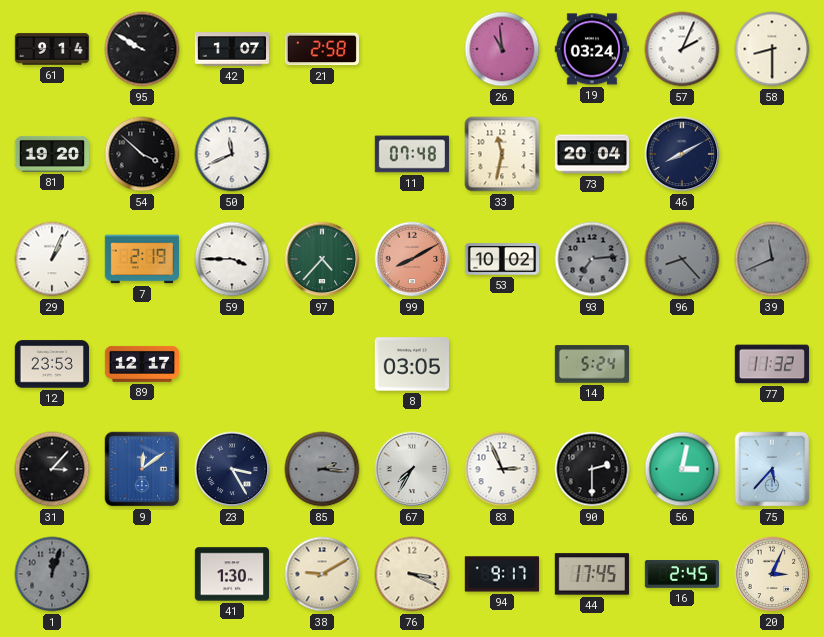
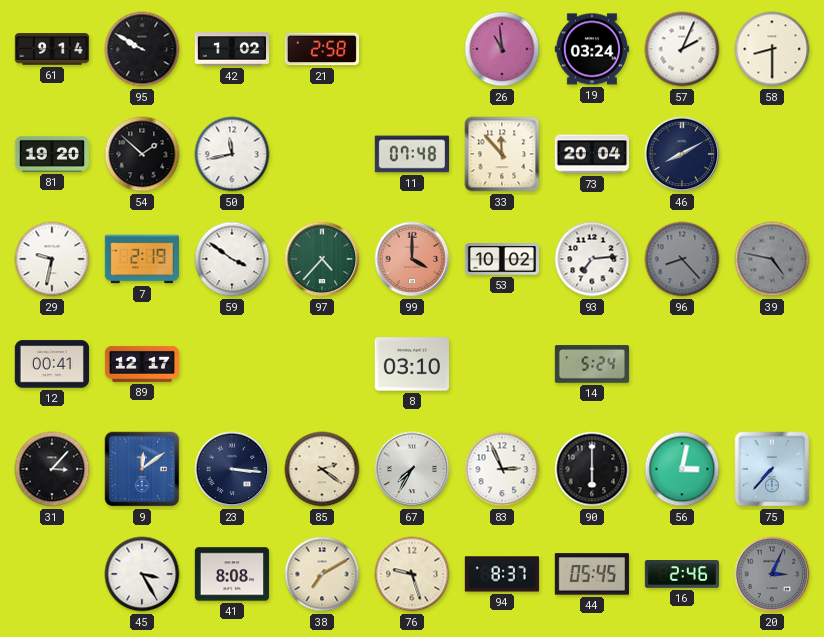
42: 1:07 -> 1:02
54: 3:52 -> 1:52
50: 11:41 -> 11:43
33: 11:32 -> 11:53
29: 1:04 -> 9:32
59: 3:45 -> 3:51
99: 8:10 -> 4:00
93 dial: grey -> white
39: 11:41 -> 4:47
12: 23:53 -> 00:41
8: 03:05 -> 03:10
77: 11:32 -> none
23: 3:25 -> 3:16
85: 2:16 -> 2:21
85 dial: grey -> cream
90: 2:30 -> 6:00
75: 5:37 -> 7:37
1: 12:03 -> none
45: none -> 3:25
41: 1:30 -> 8:08
38: 9:10 -> 7:10
76: 3:19 -> 9:27
94: 9:17 -> 8:37
44: 17:45 -> 05:45
16: 2:45 -> 2:46
20 dial: cream -> grey
